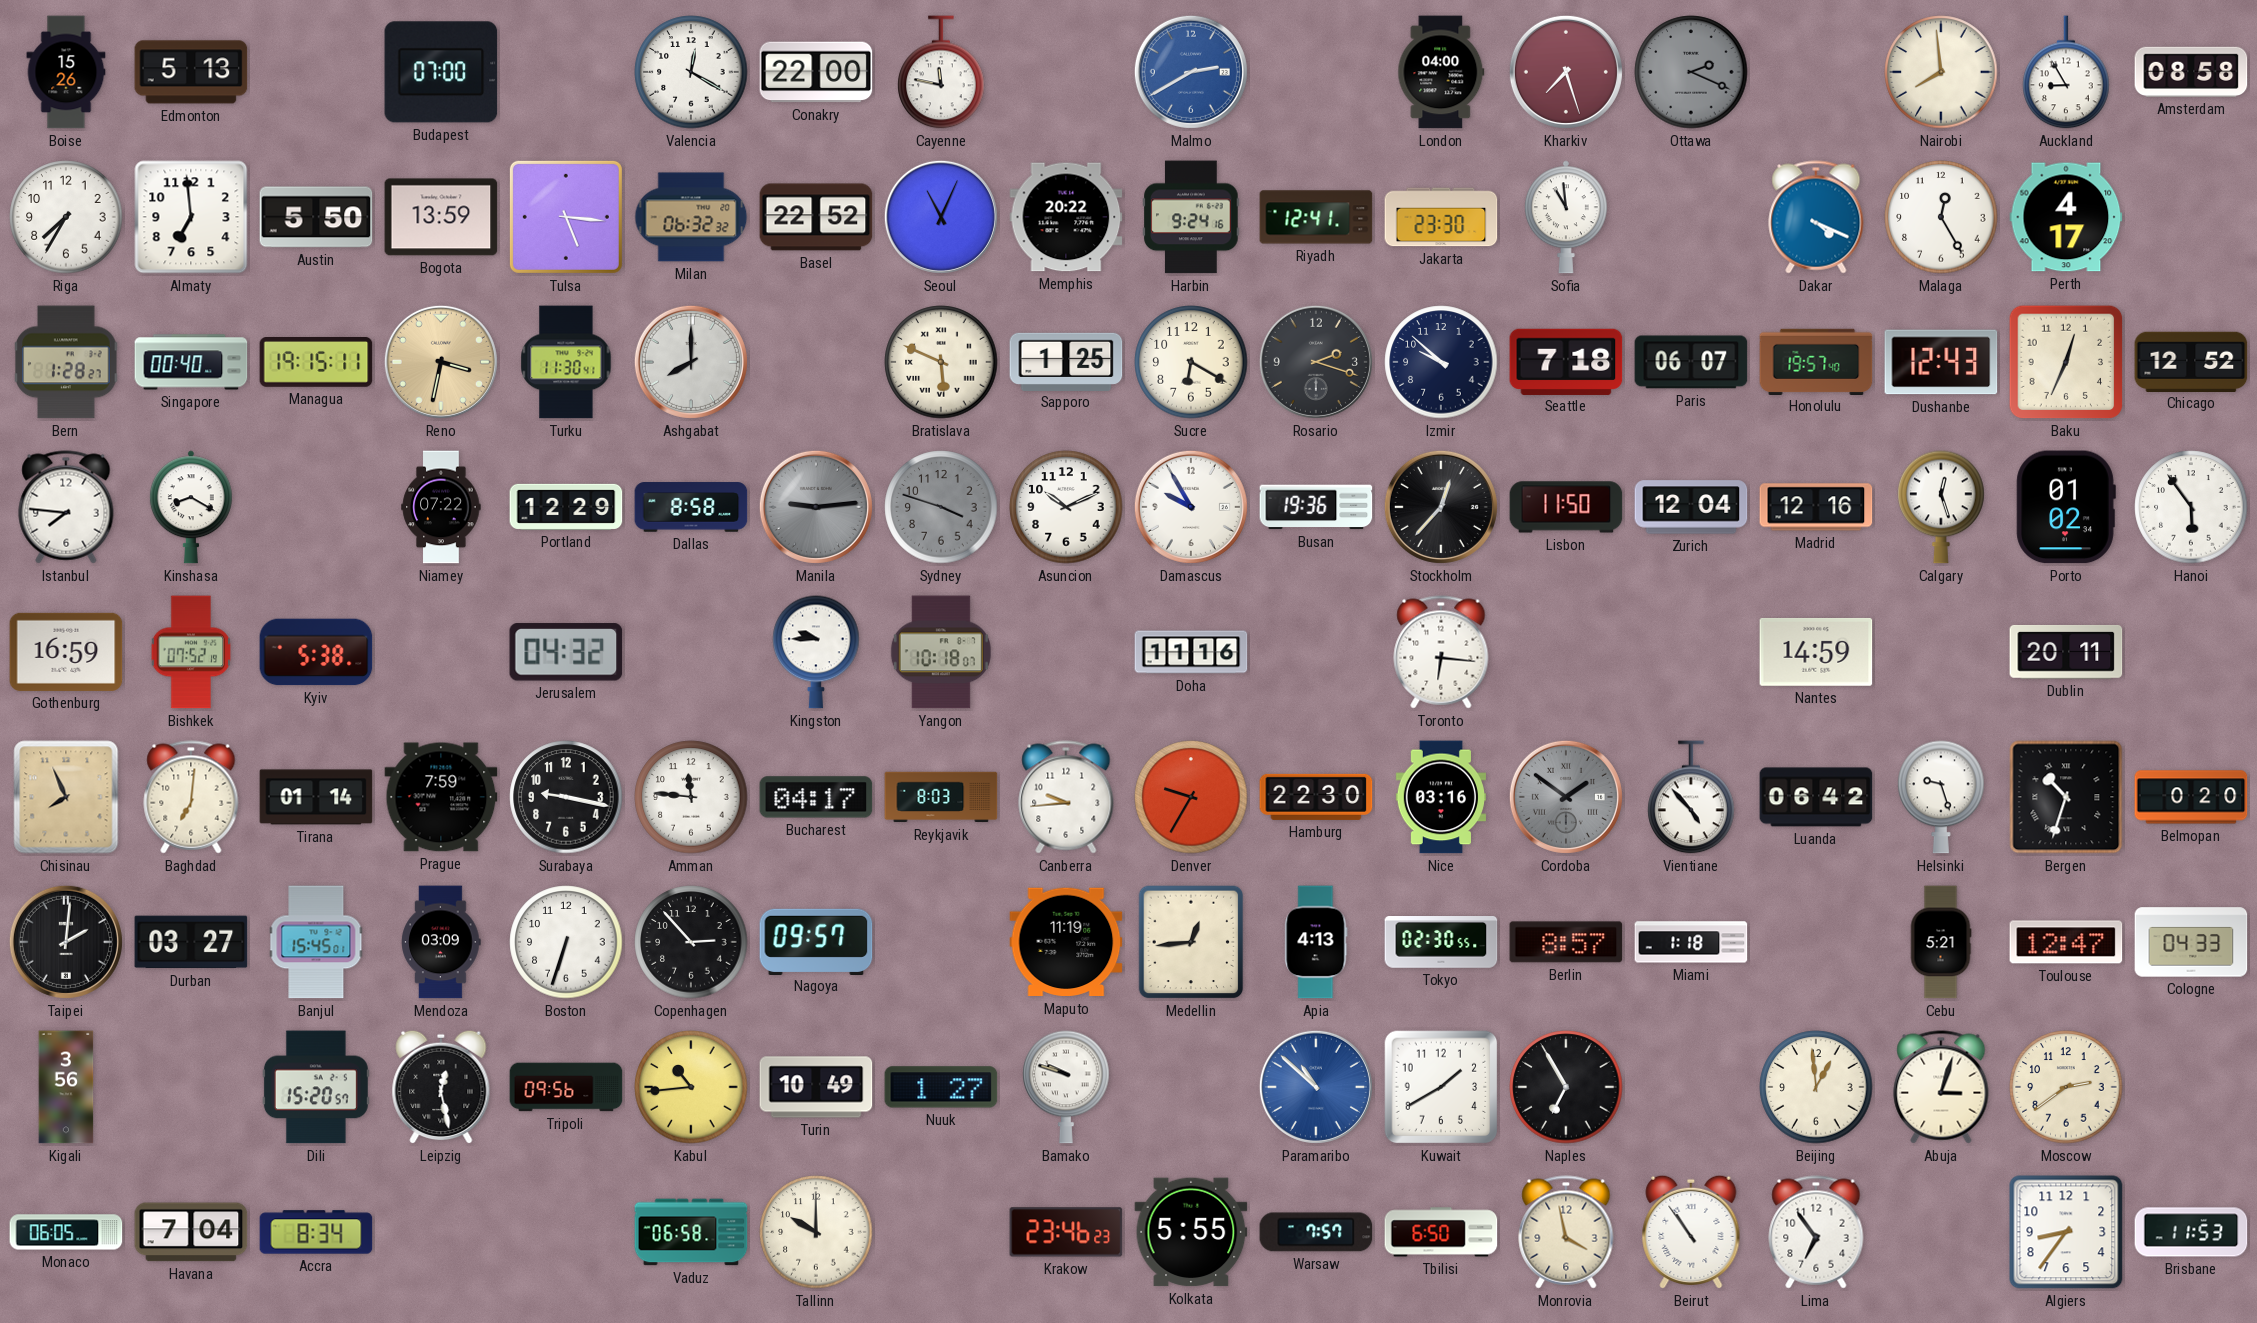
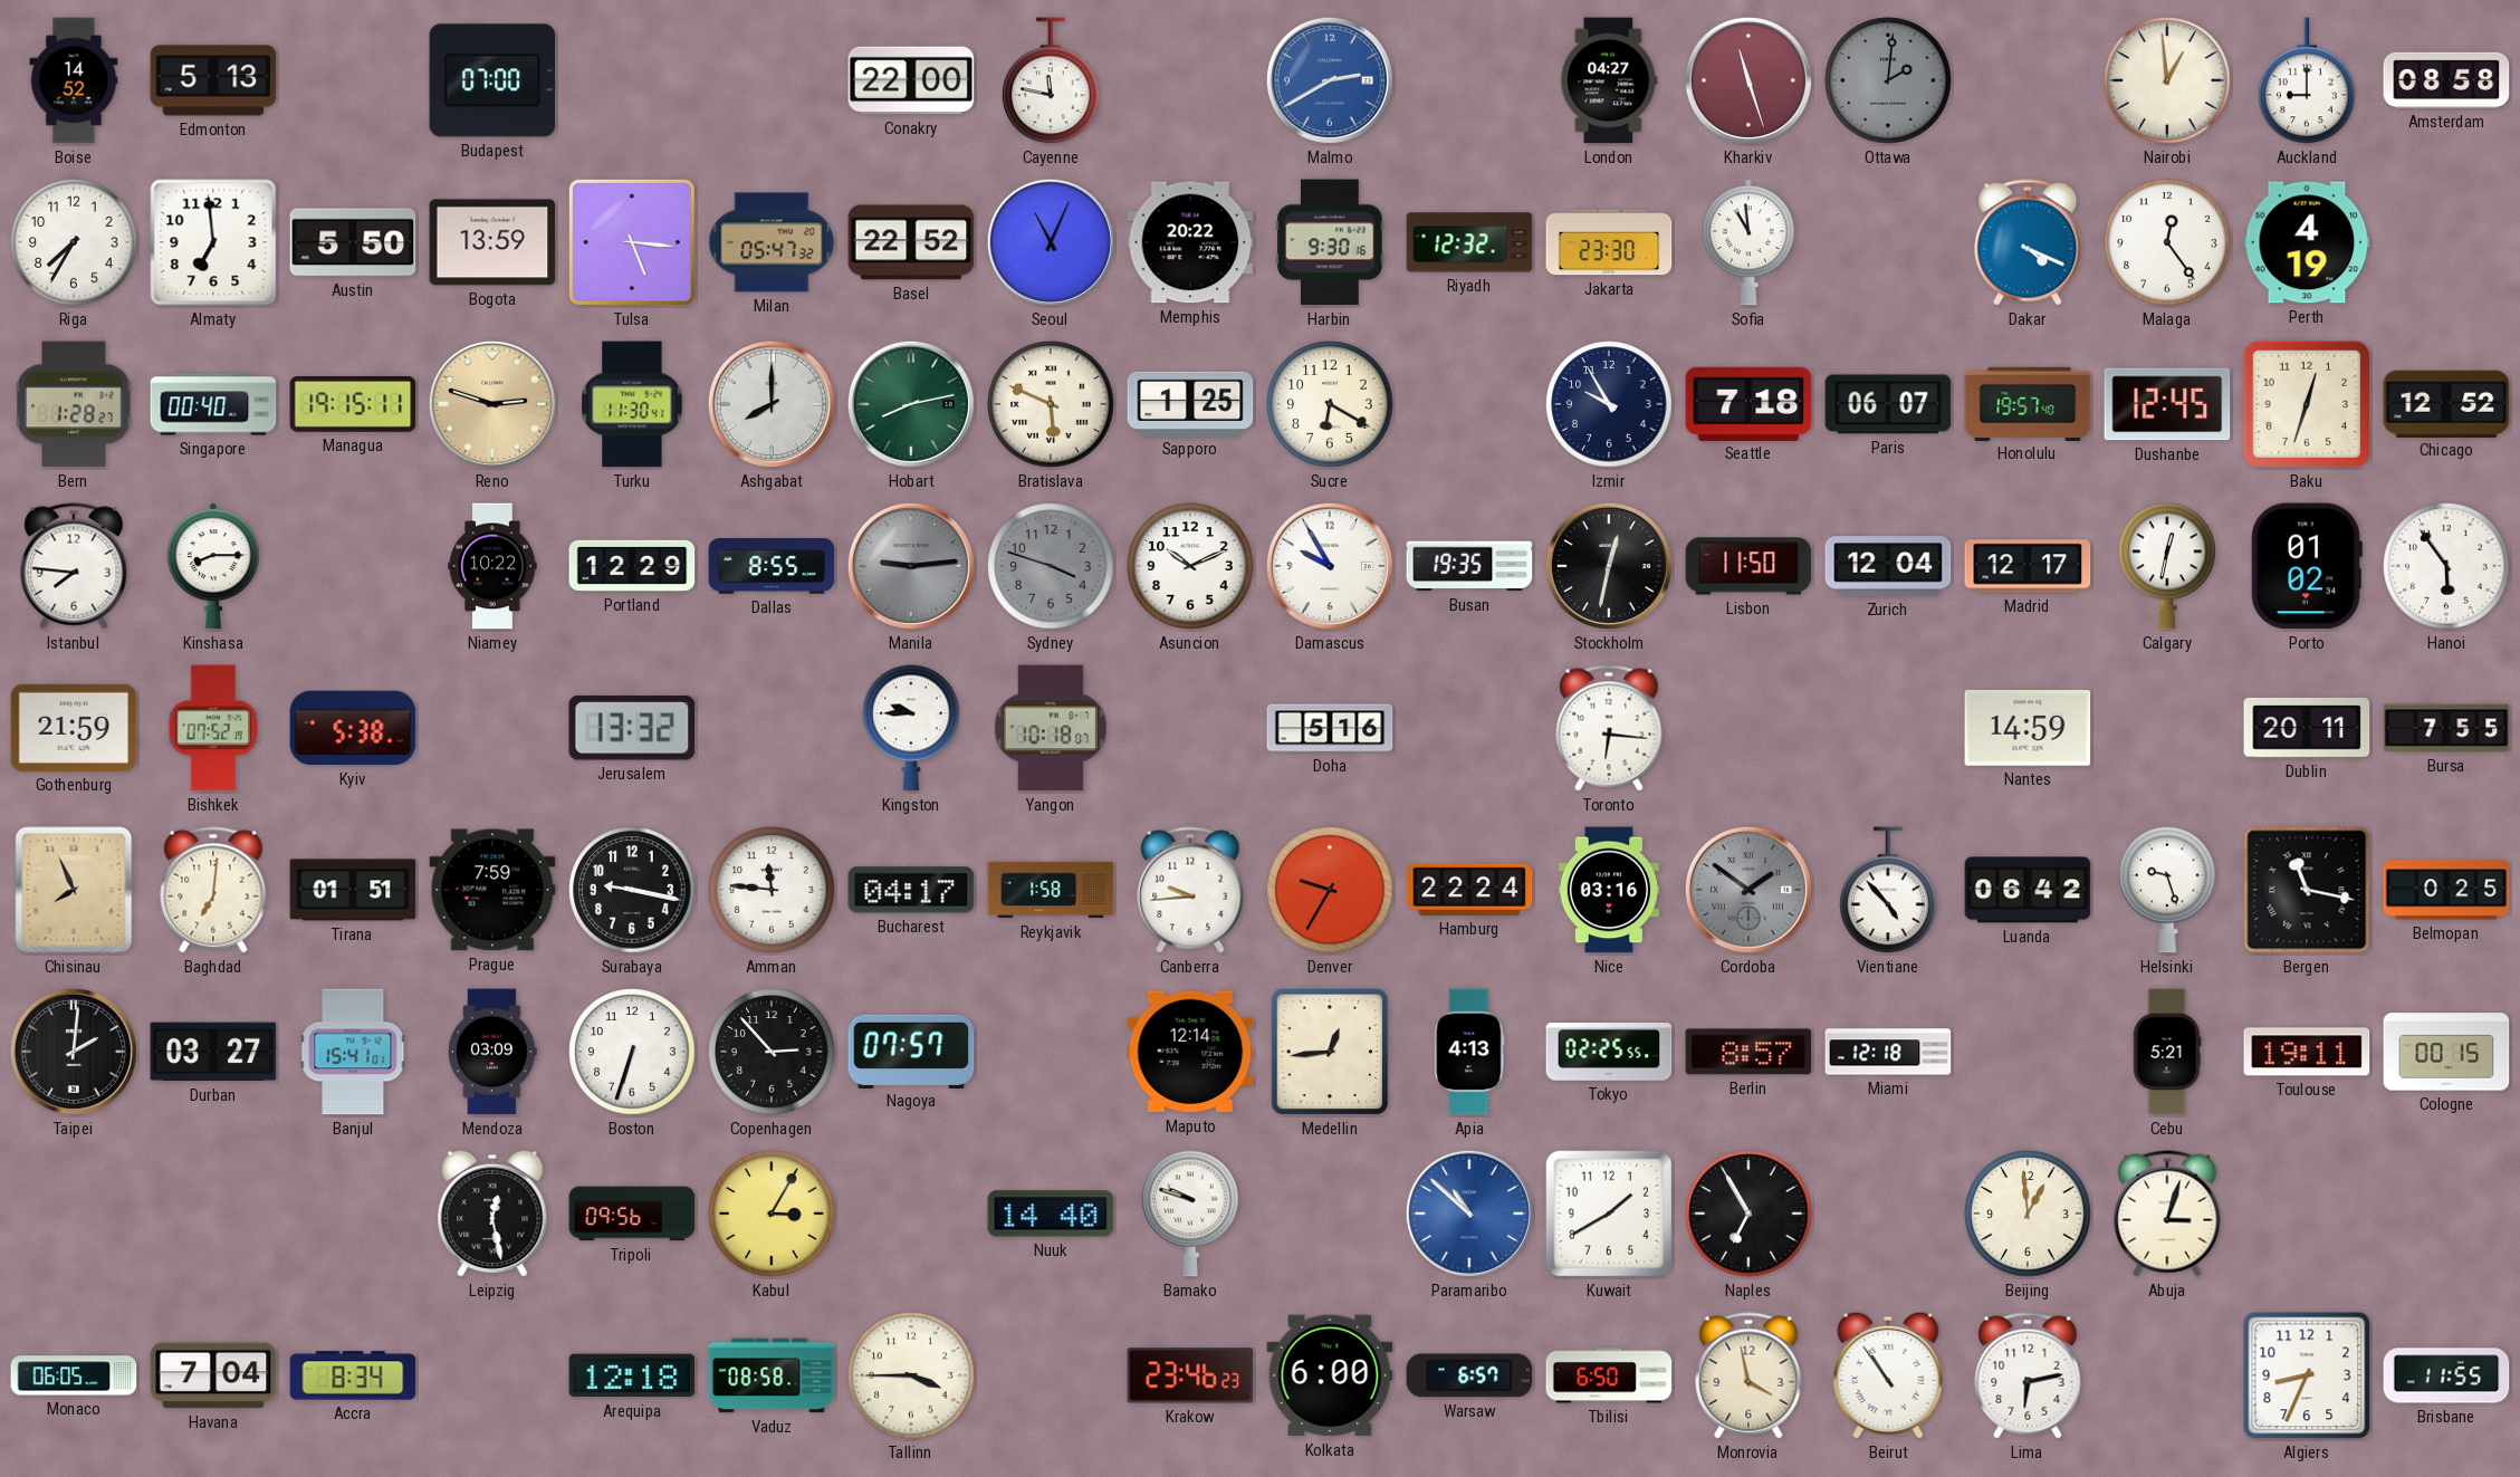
Boise: 15:26 -> 14:52
Valencia: 12:20 -> none
London: 04:00 -> 04:27
Kharkiv: 7:27 -> 11:27
Ottawa: 2:19 -> 2:01
Nairobi: 7:59 -> 12:59
Auckland: 8:55 -> 9:00
Milan: 06:32 -> 05:47
Harbin: 9:24 -> 9:30
Riyadh: 12:41 -> 12:32
Malaga: 12:25 -> 12:24
Perth: 4:17 -> 4:19
Reno: 3:32 -> 2:48
Hobart: none -> 8:13
Rosario: 2:18 -> none
Izmir: 9:52 -> 9:55
Dushanbe: 12:43 -> 12:45
Baku: 12:34 -> 12:33
Kinshasa: 8:20 -> 8:15
Niamey: 07:22 -> 10:22
Dallas: 8:58 -> 8:55
Busan: 19:36 -> 19:35
Stockholm: 12:37 -> 12:32
Madrid: 12:16 -> 12:17
Calgary: 12:27 -> 12:32
Gothenburg: 16:59 -> 21:59
Jerusalem: 04:32 -> 13:32
Doha: 11:16 -> 5:16
Bursa: none -> 7:55
Tirana: 01:14 -> 01:51
Reykjavik: 8:03 -> 1:58
Hamburg: 22:30 -> 22:24
Bergen: 10:33 -> 11:17
Belmopan: 0:20 -> 0:25
Banjul: 15:45 -> 15:41
Nagoya: 09:57 -> 07:57
Maputo: 11:19 -> 12:14
Tokyo: 02:30 -> 02:25
Miami: 1:18 -> 12:18
Toulouse: 12:47 -> 19:11
Cologne: 04:33 -> 00:15
Kigali: 3:56 -> none
Dili: 15:20 -> none
Kabul: 10:44 -> 3:05
Turin: 10:49 -> none
Nuuk: 1:27 -> 14:40
Moscow: 2:39 -> none
Arequipa: none -> 12:18
Vaduz: 06:58 -> 08:58
Tallinn: 10:00 -> 3:45
Kolkata: 5:55 -> 6:00
Warsaw: 7:57 -> 6:57
Lima: 6:54 -> 6:13
Algiers: 8:36 -> 8:34
Brisbane: 11:53 -> 11:55
